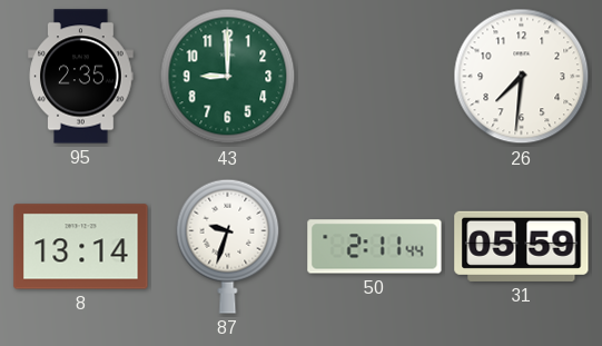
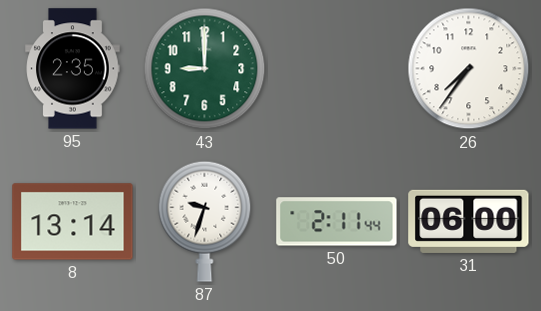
26: 7:31 -> 7:36
31: 05:59 -> 06:00
